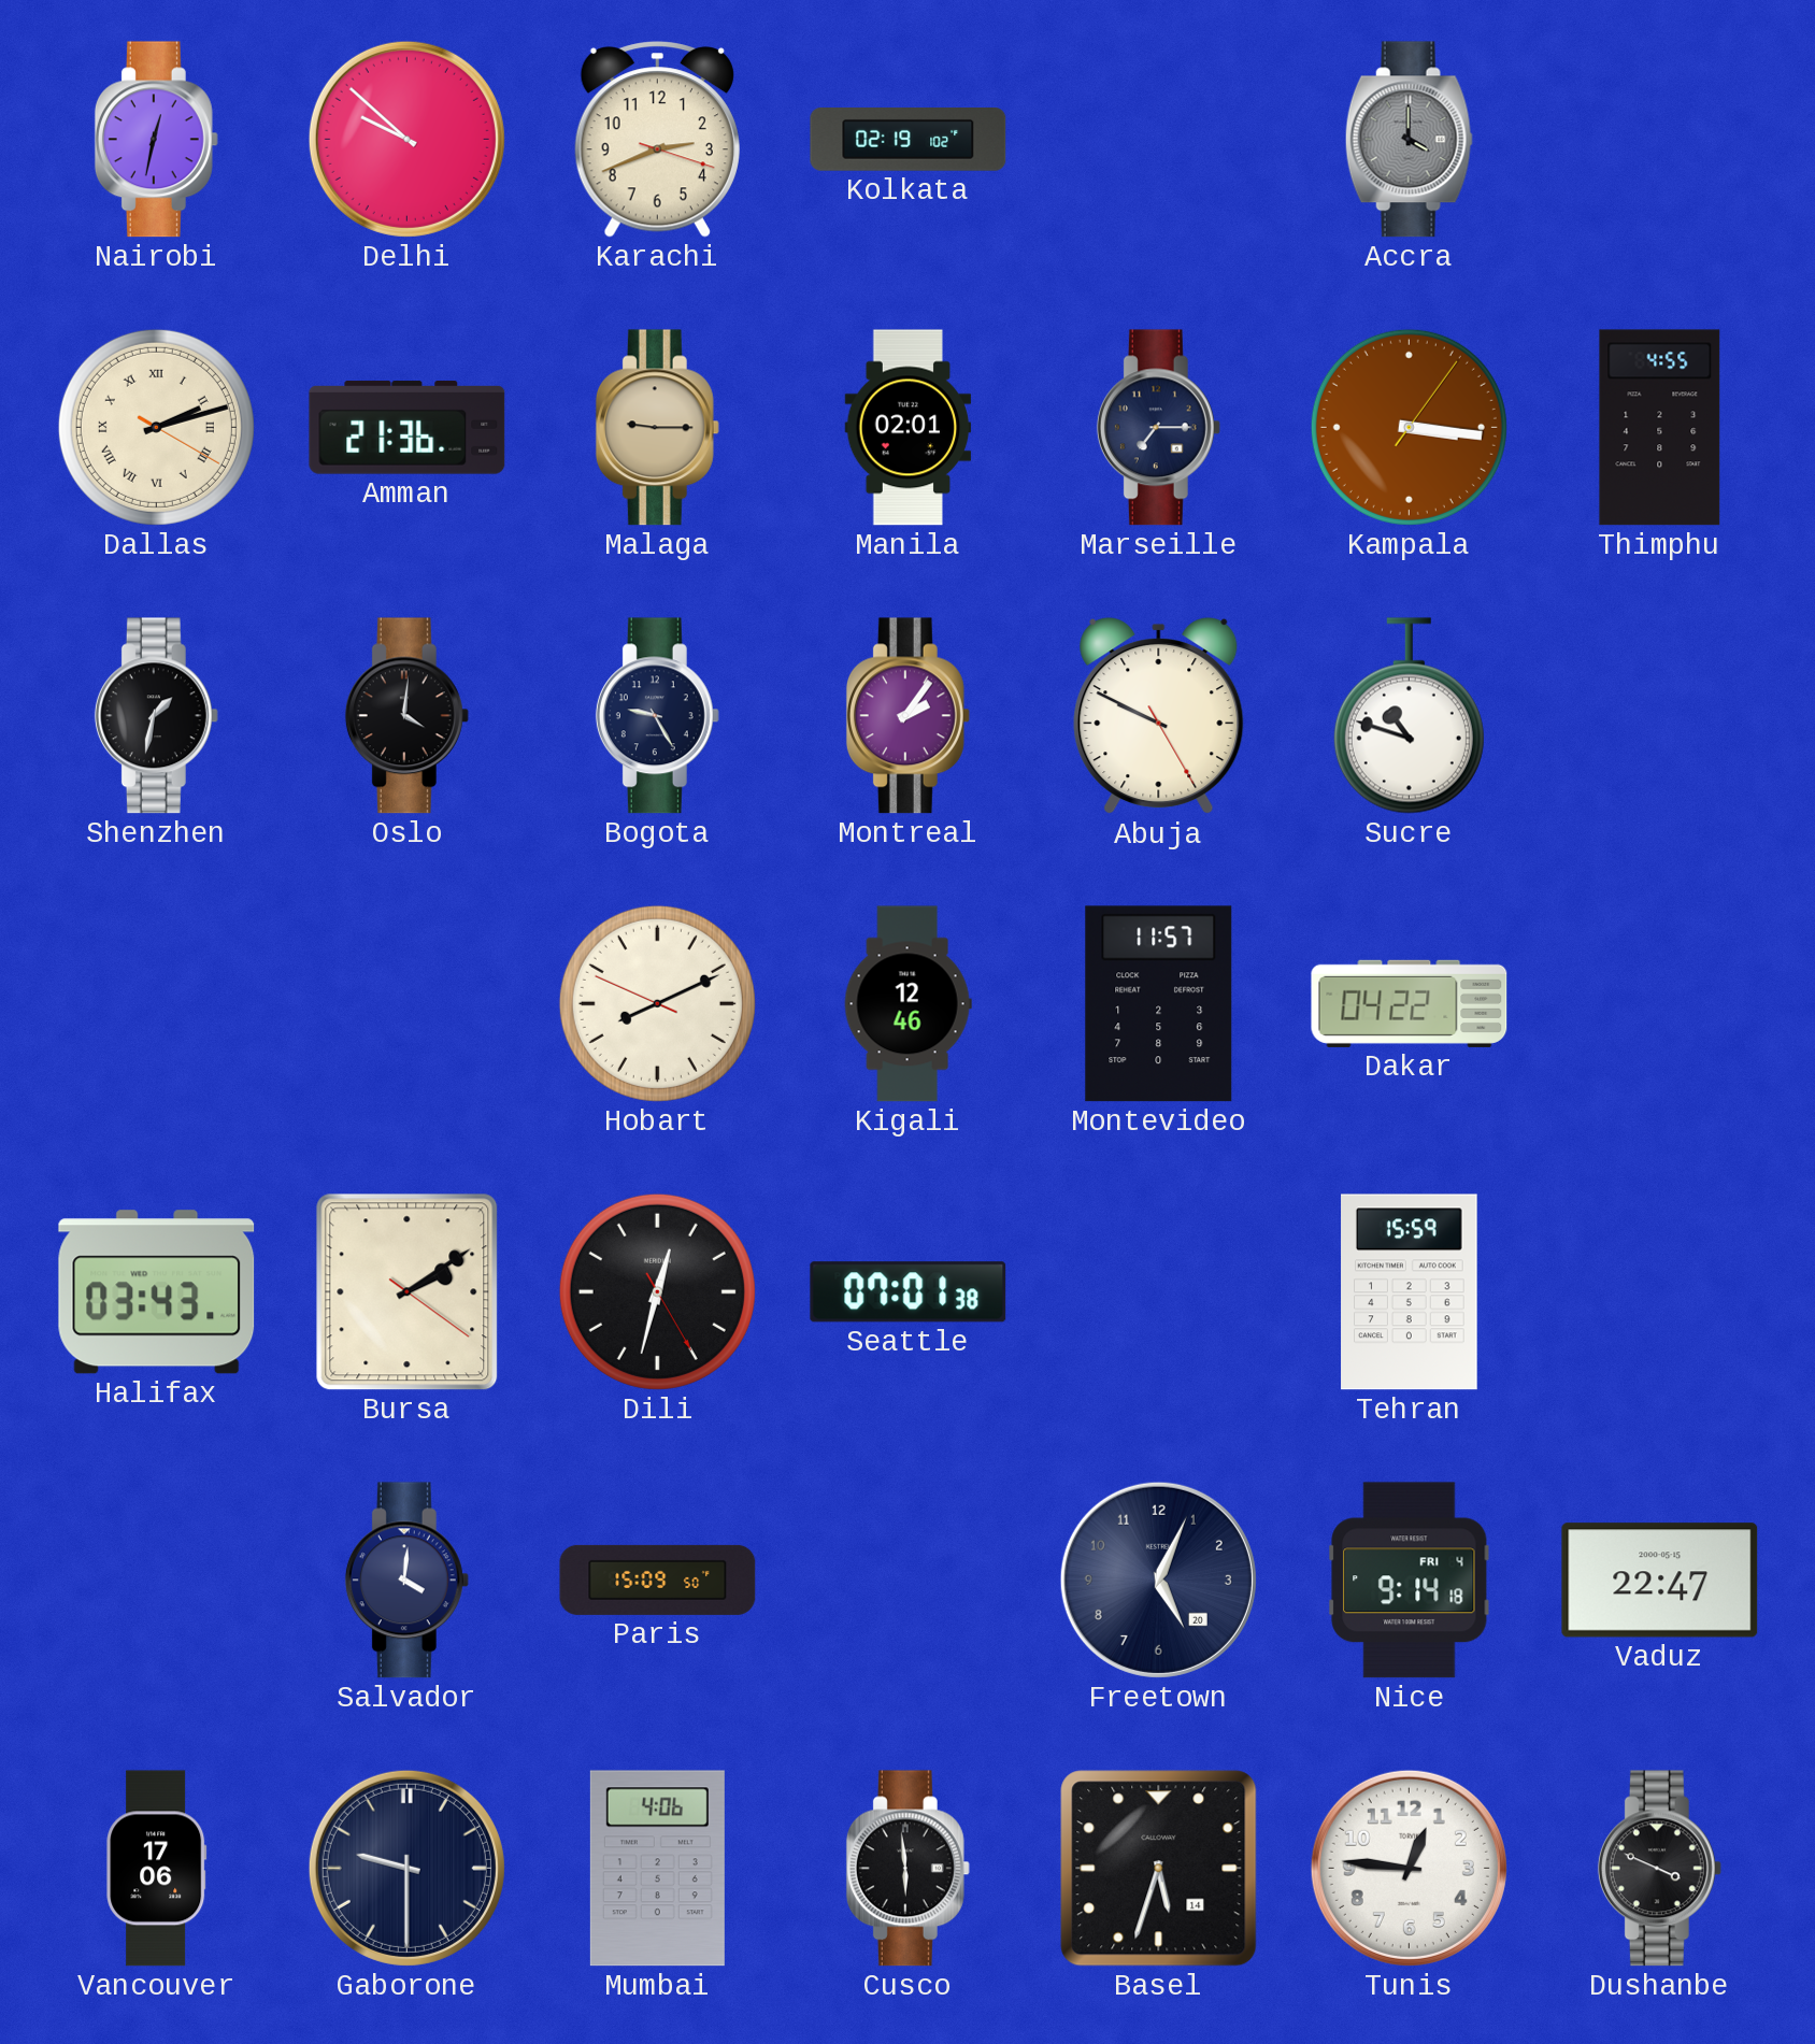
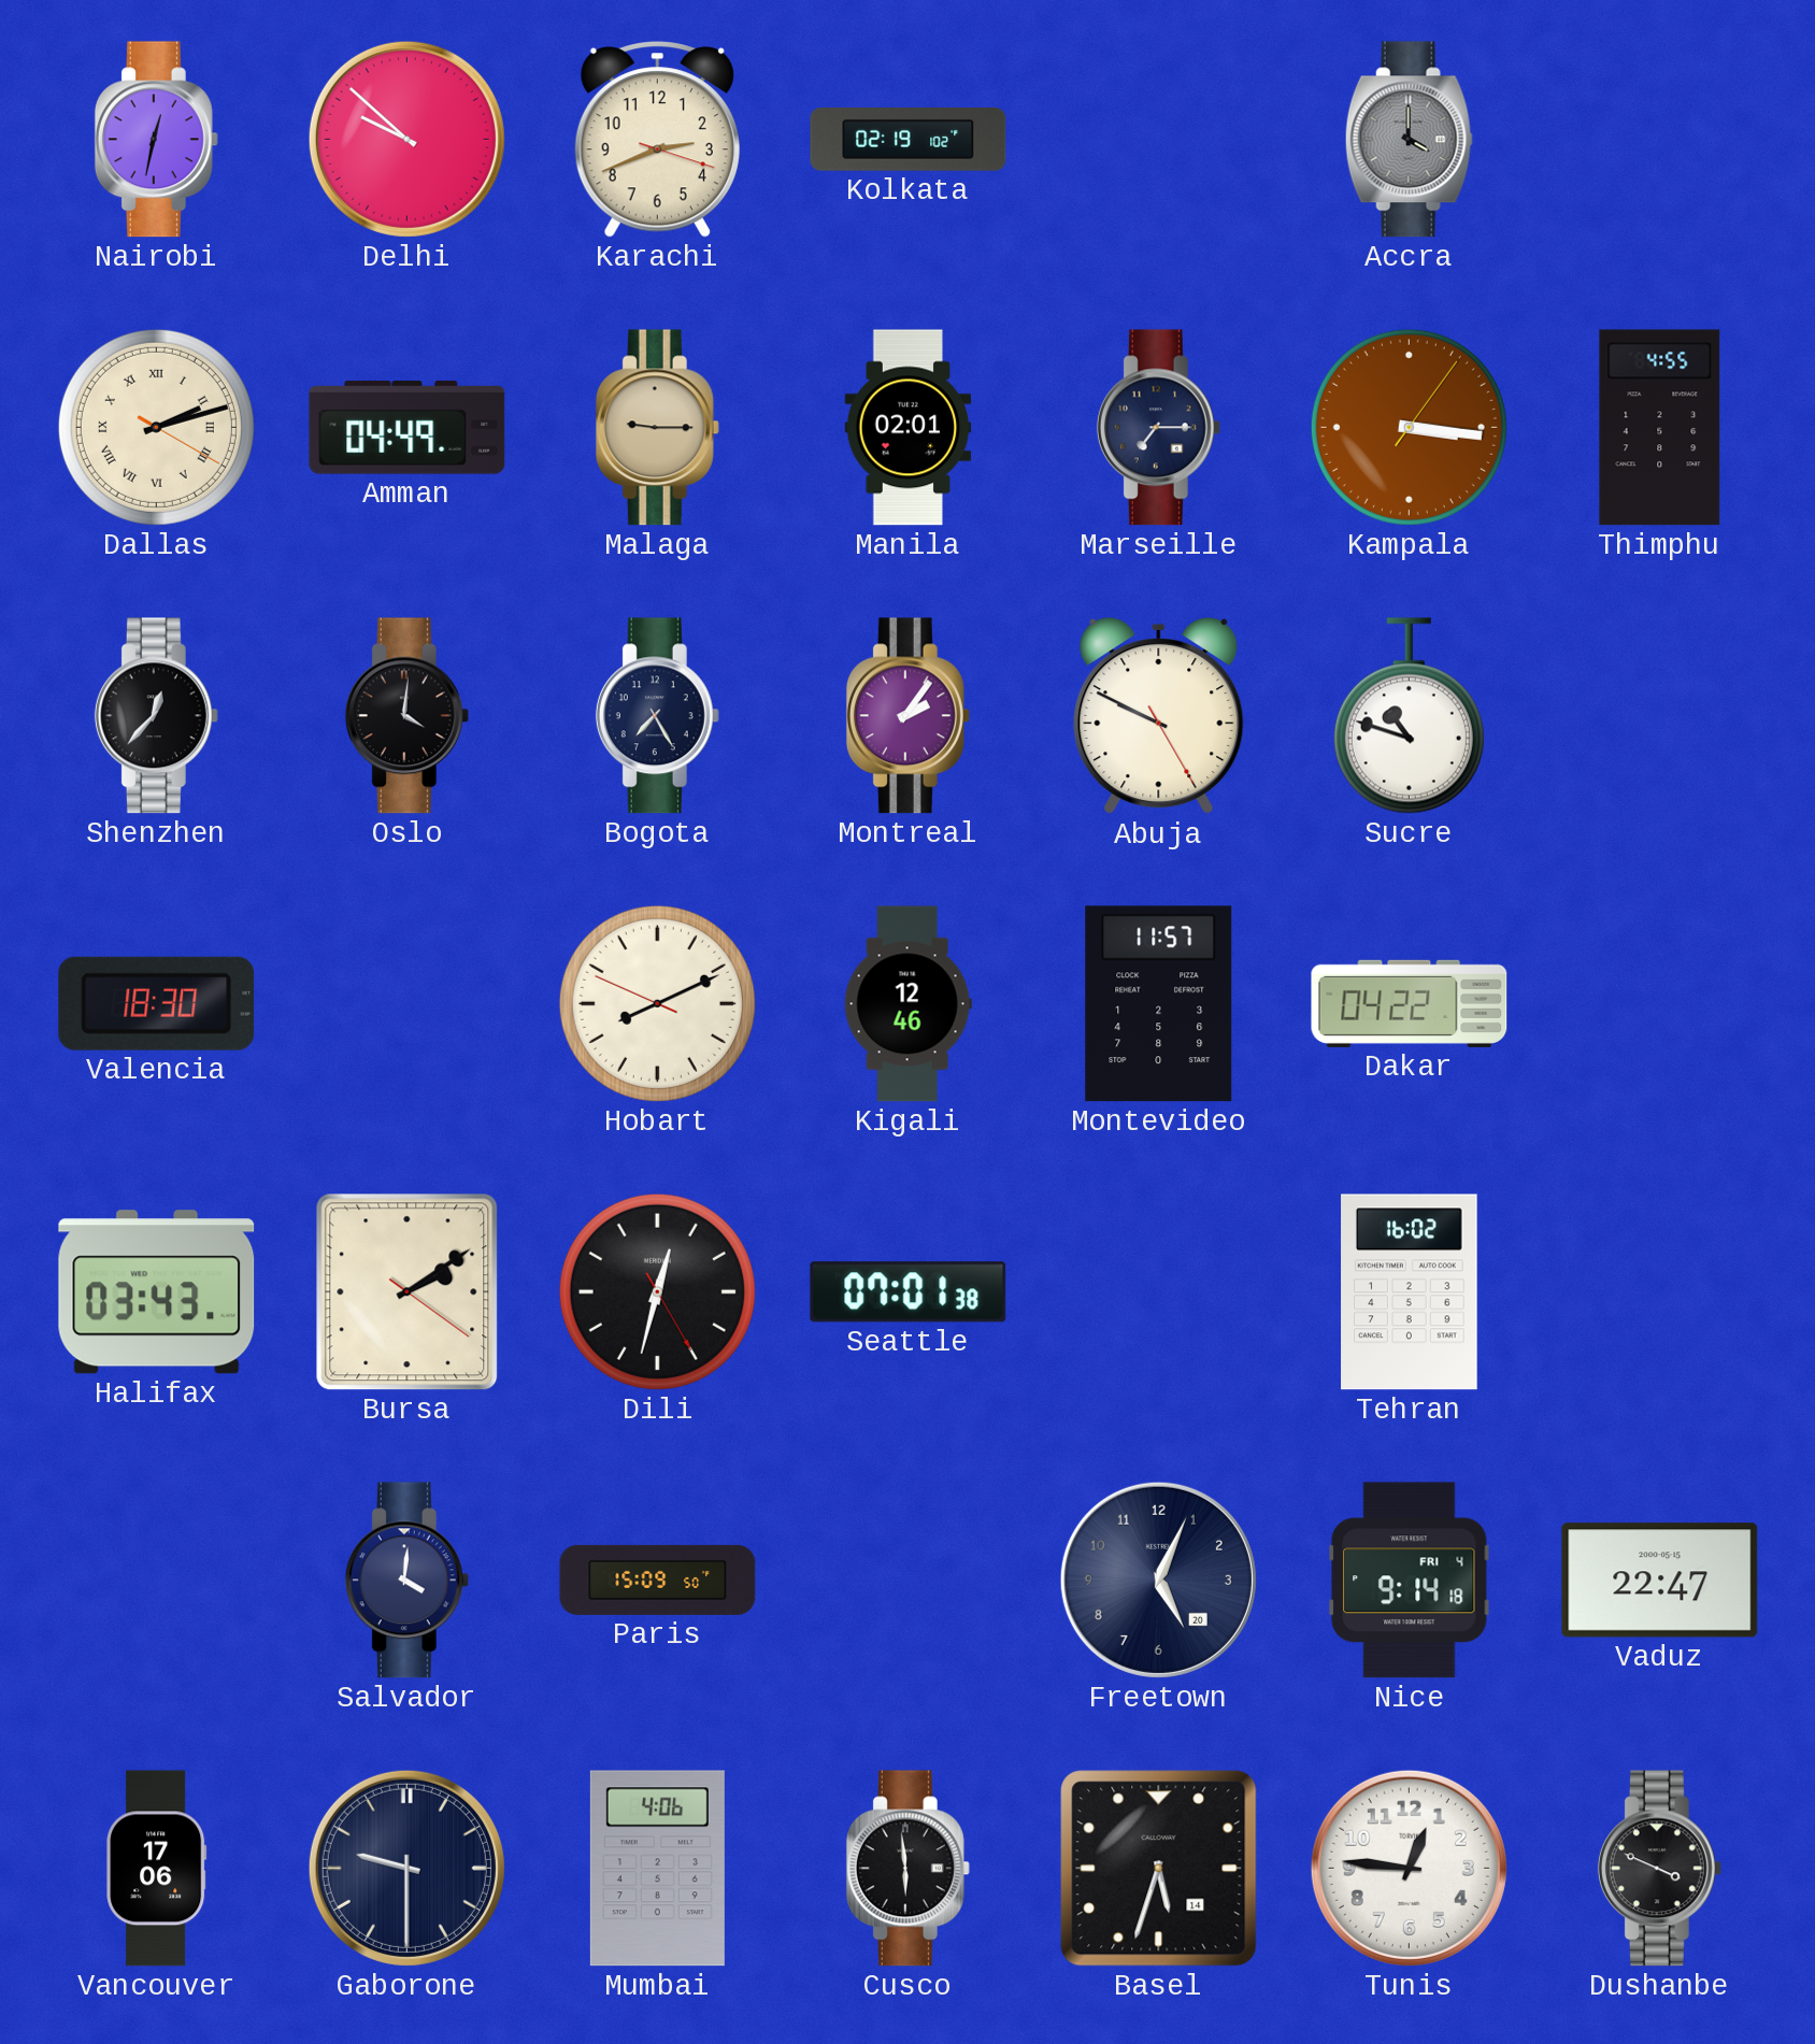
Amman: 21:36 -> 04:49
Shenzhen: 1:32 -> 12:37
Bogota: 9:25 -> 7:25
Valencia: none -> 18:30
Tehran: 15:59 -> 16:02
